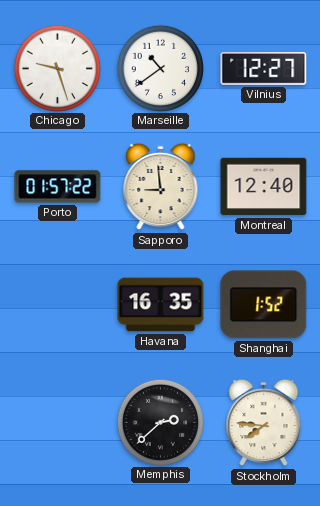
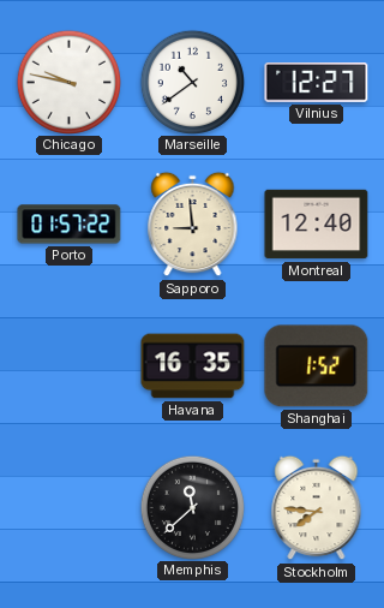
Chicago: 9:27 -> 9:47
Memphis: 2:38 -> 11:38
